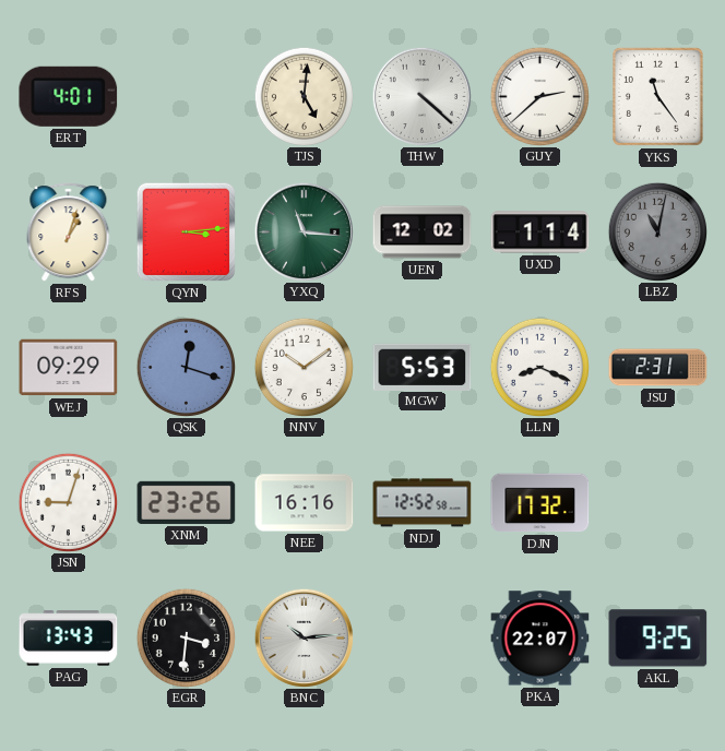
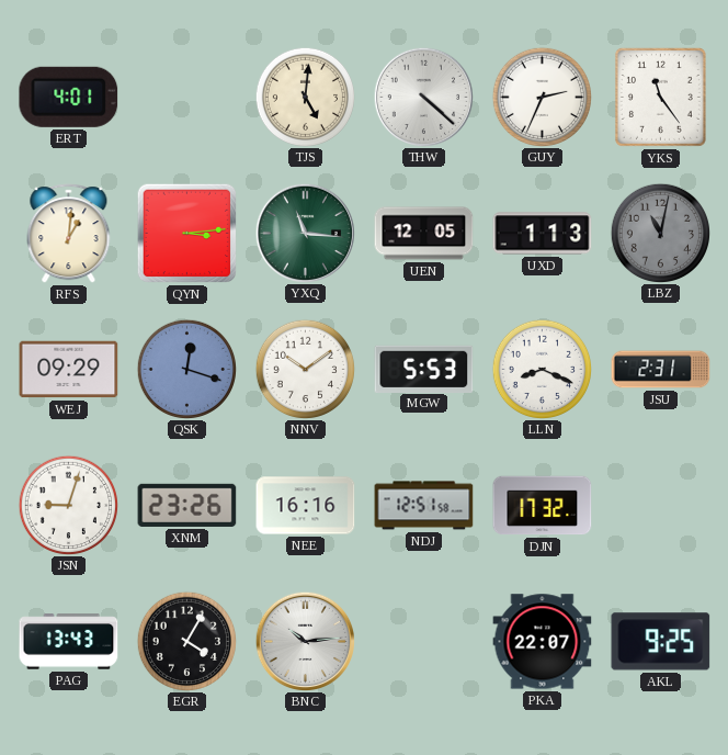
GUY: 2:38 -> 2:34
RFS: 1:03 -> 1:01
UEN: 12:02 -> 12:05
UXD: 1:14 -> 1:13
NDJ: 12:52 -> 12:51
EGR: 3:31 -> 4:05
